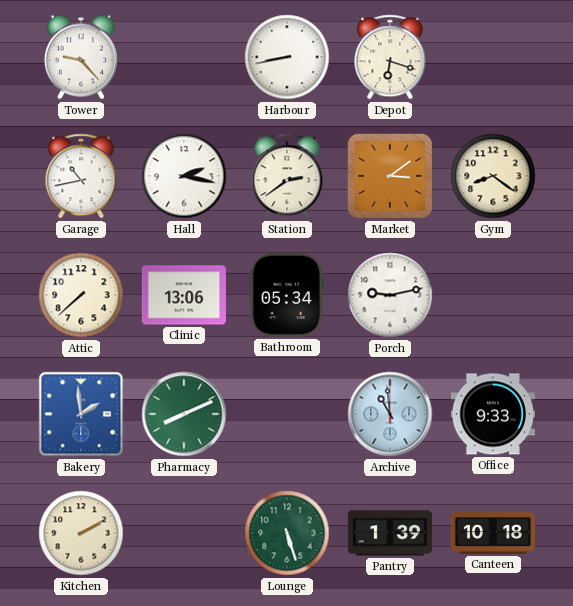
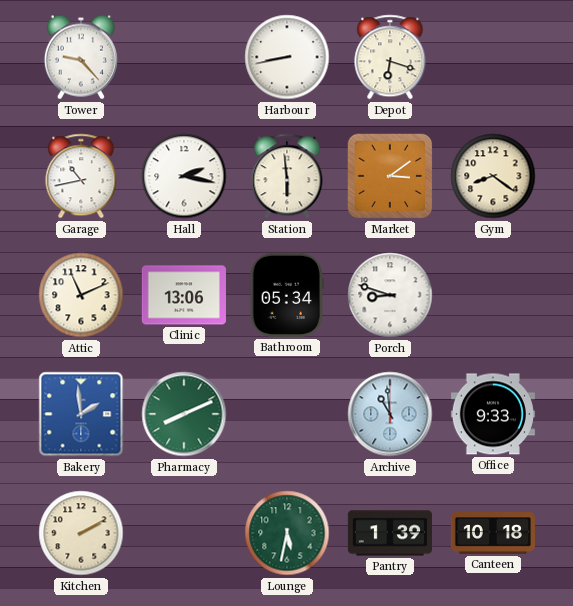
Station: 2:39 -> 5:59
Attic: 7:38 -> 11:11
Porch: 9:13 -> 8:48
Lounge: 5:27 -> 5:32
